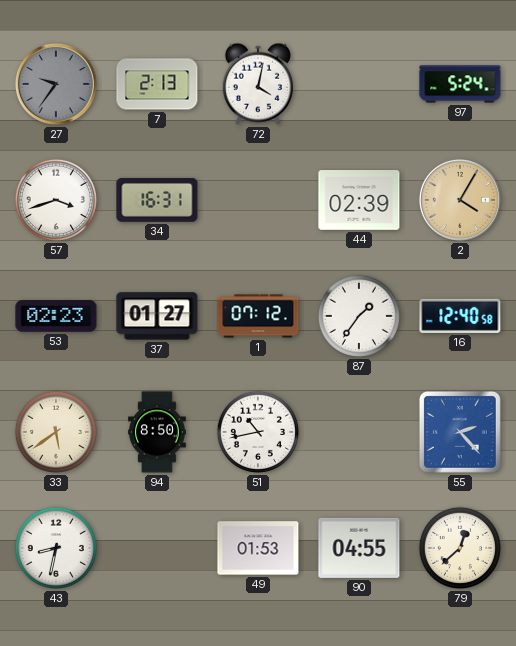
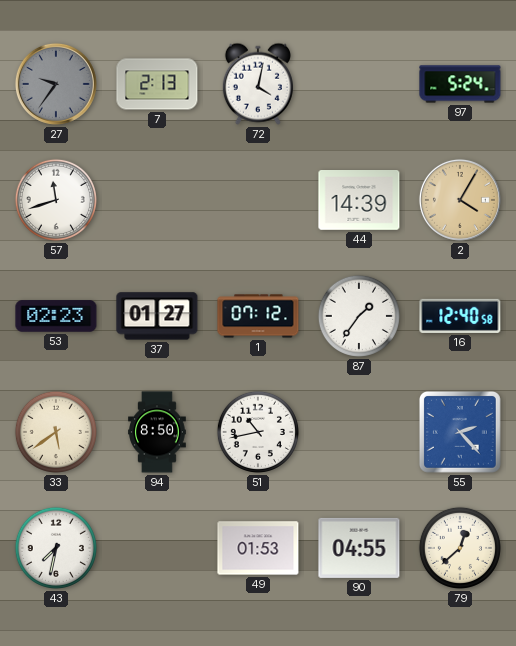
57: 3:42 -> 11:42
34: 16:31 -> none
44: 02:39 -> 14:39
43: 8:32 -> 7:32
